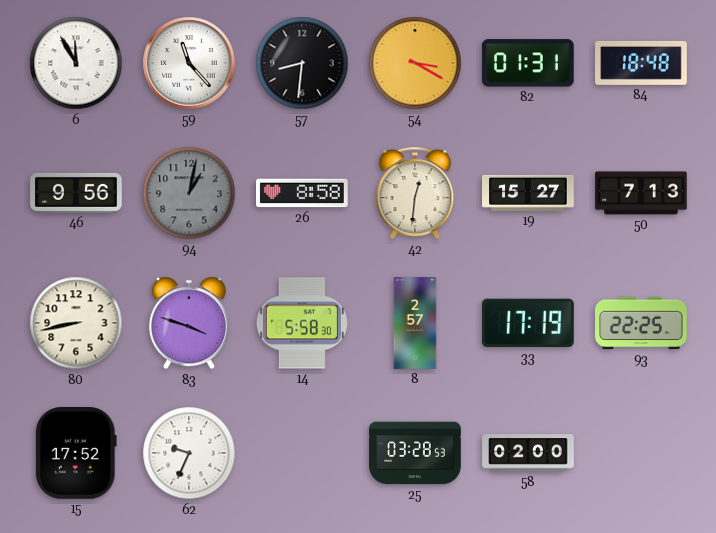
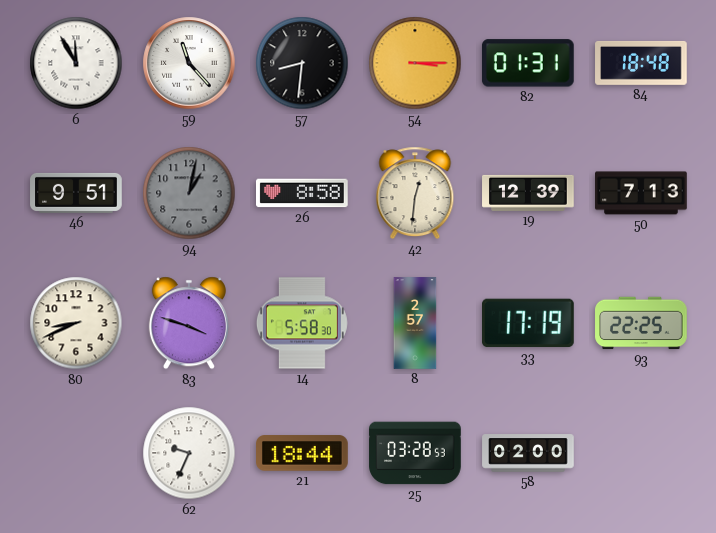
54: 3:20 -> 3:15
46: 9:56 -> 9:51
19: 15:27 -> 12:39
80: 8:43 -> 8:41
15: 17:52 -> none
21: none -> 18:44
